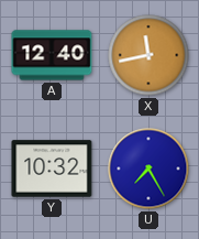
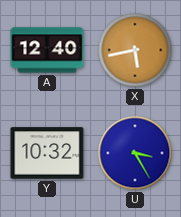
X: 11:43 -> 5:43
U: 7:25 -> 3:25
